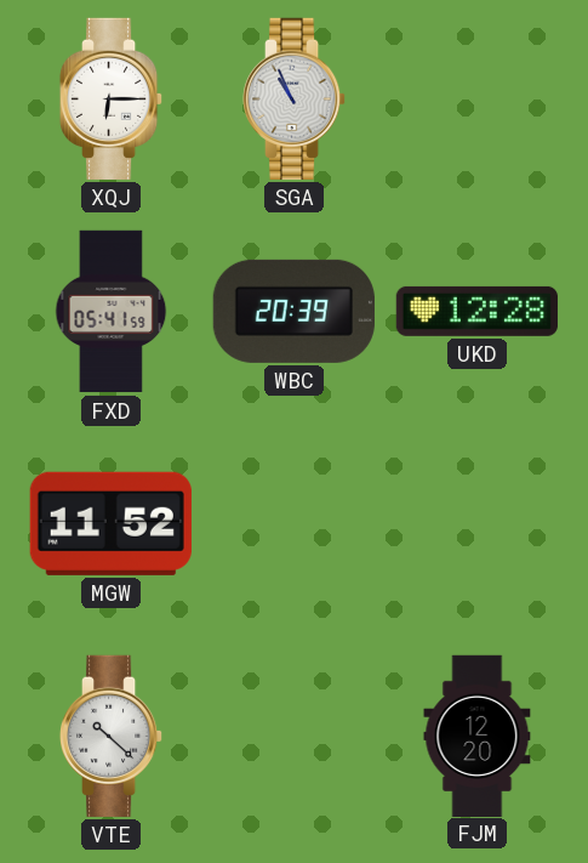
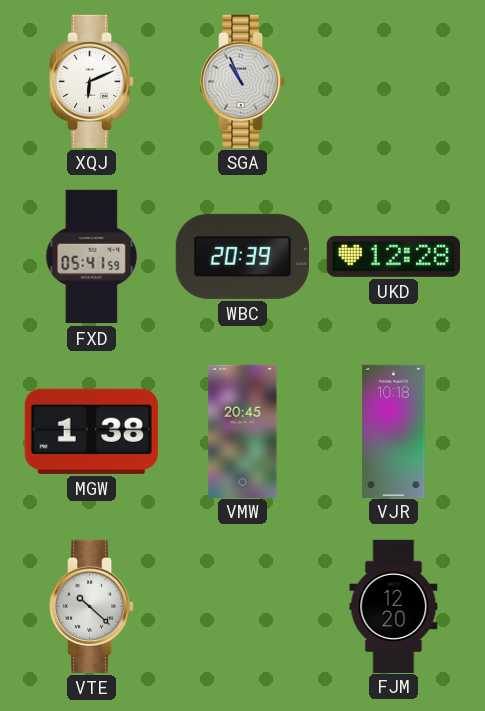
XQJ: 6:15 -> 6:11
MGW: 11:52 -> 1:38
VMW: none -> 20:45
VJR: none -> 10:18
